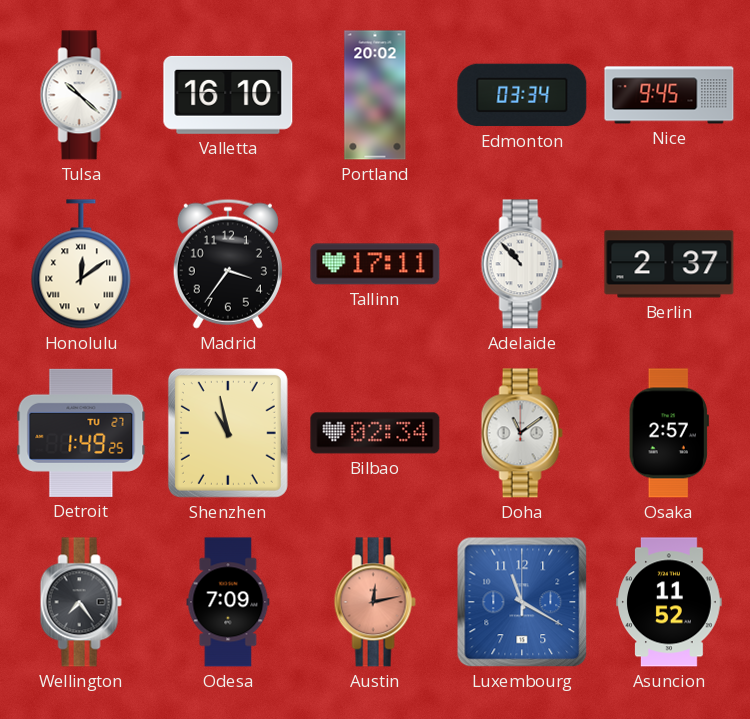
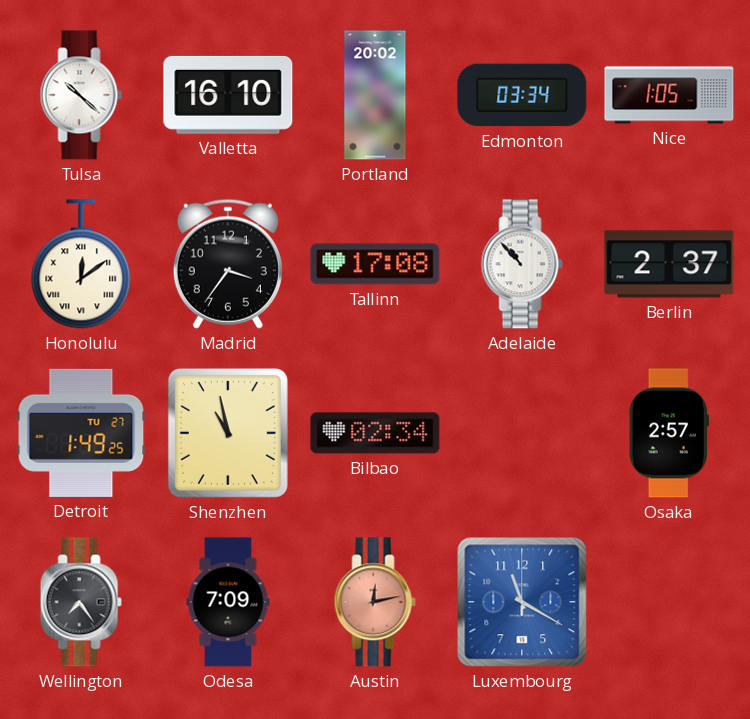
Nice: 9:45 -> 1:05
Tallinn: 17:11 -> 17:08
Doha: 11:09 -> none
Asuncion: 11:52 -> none
